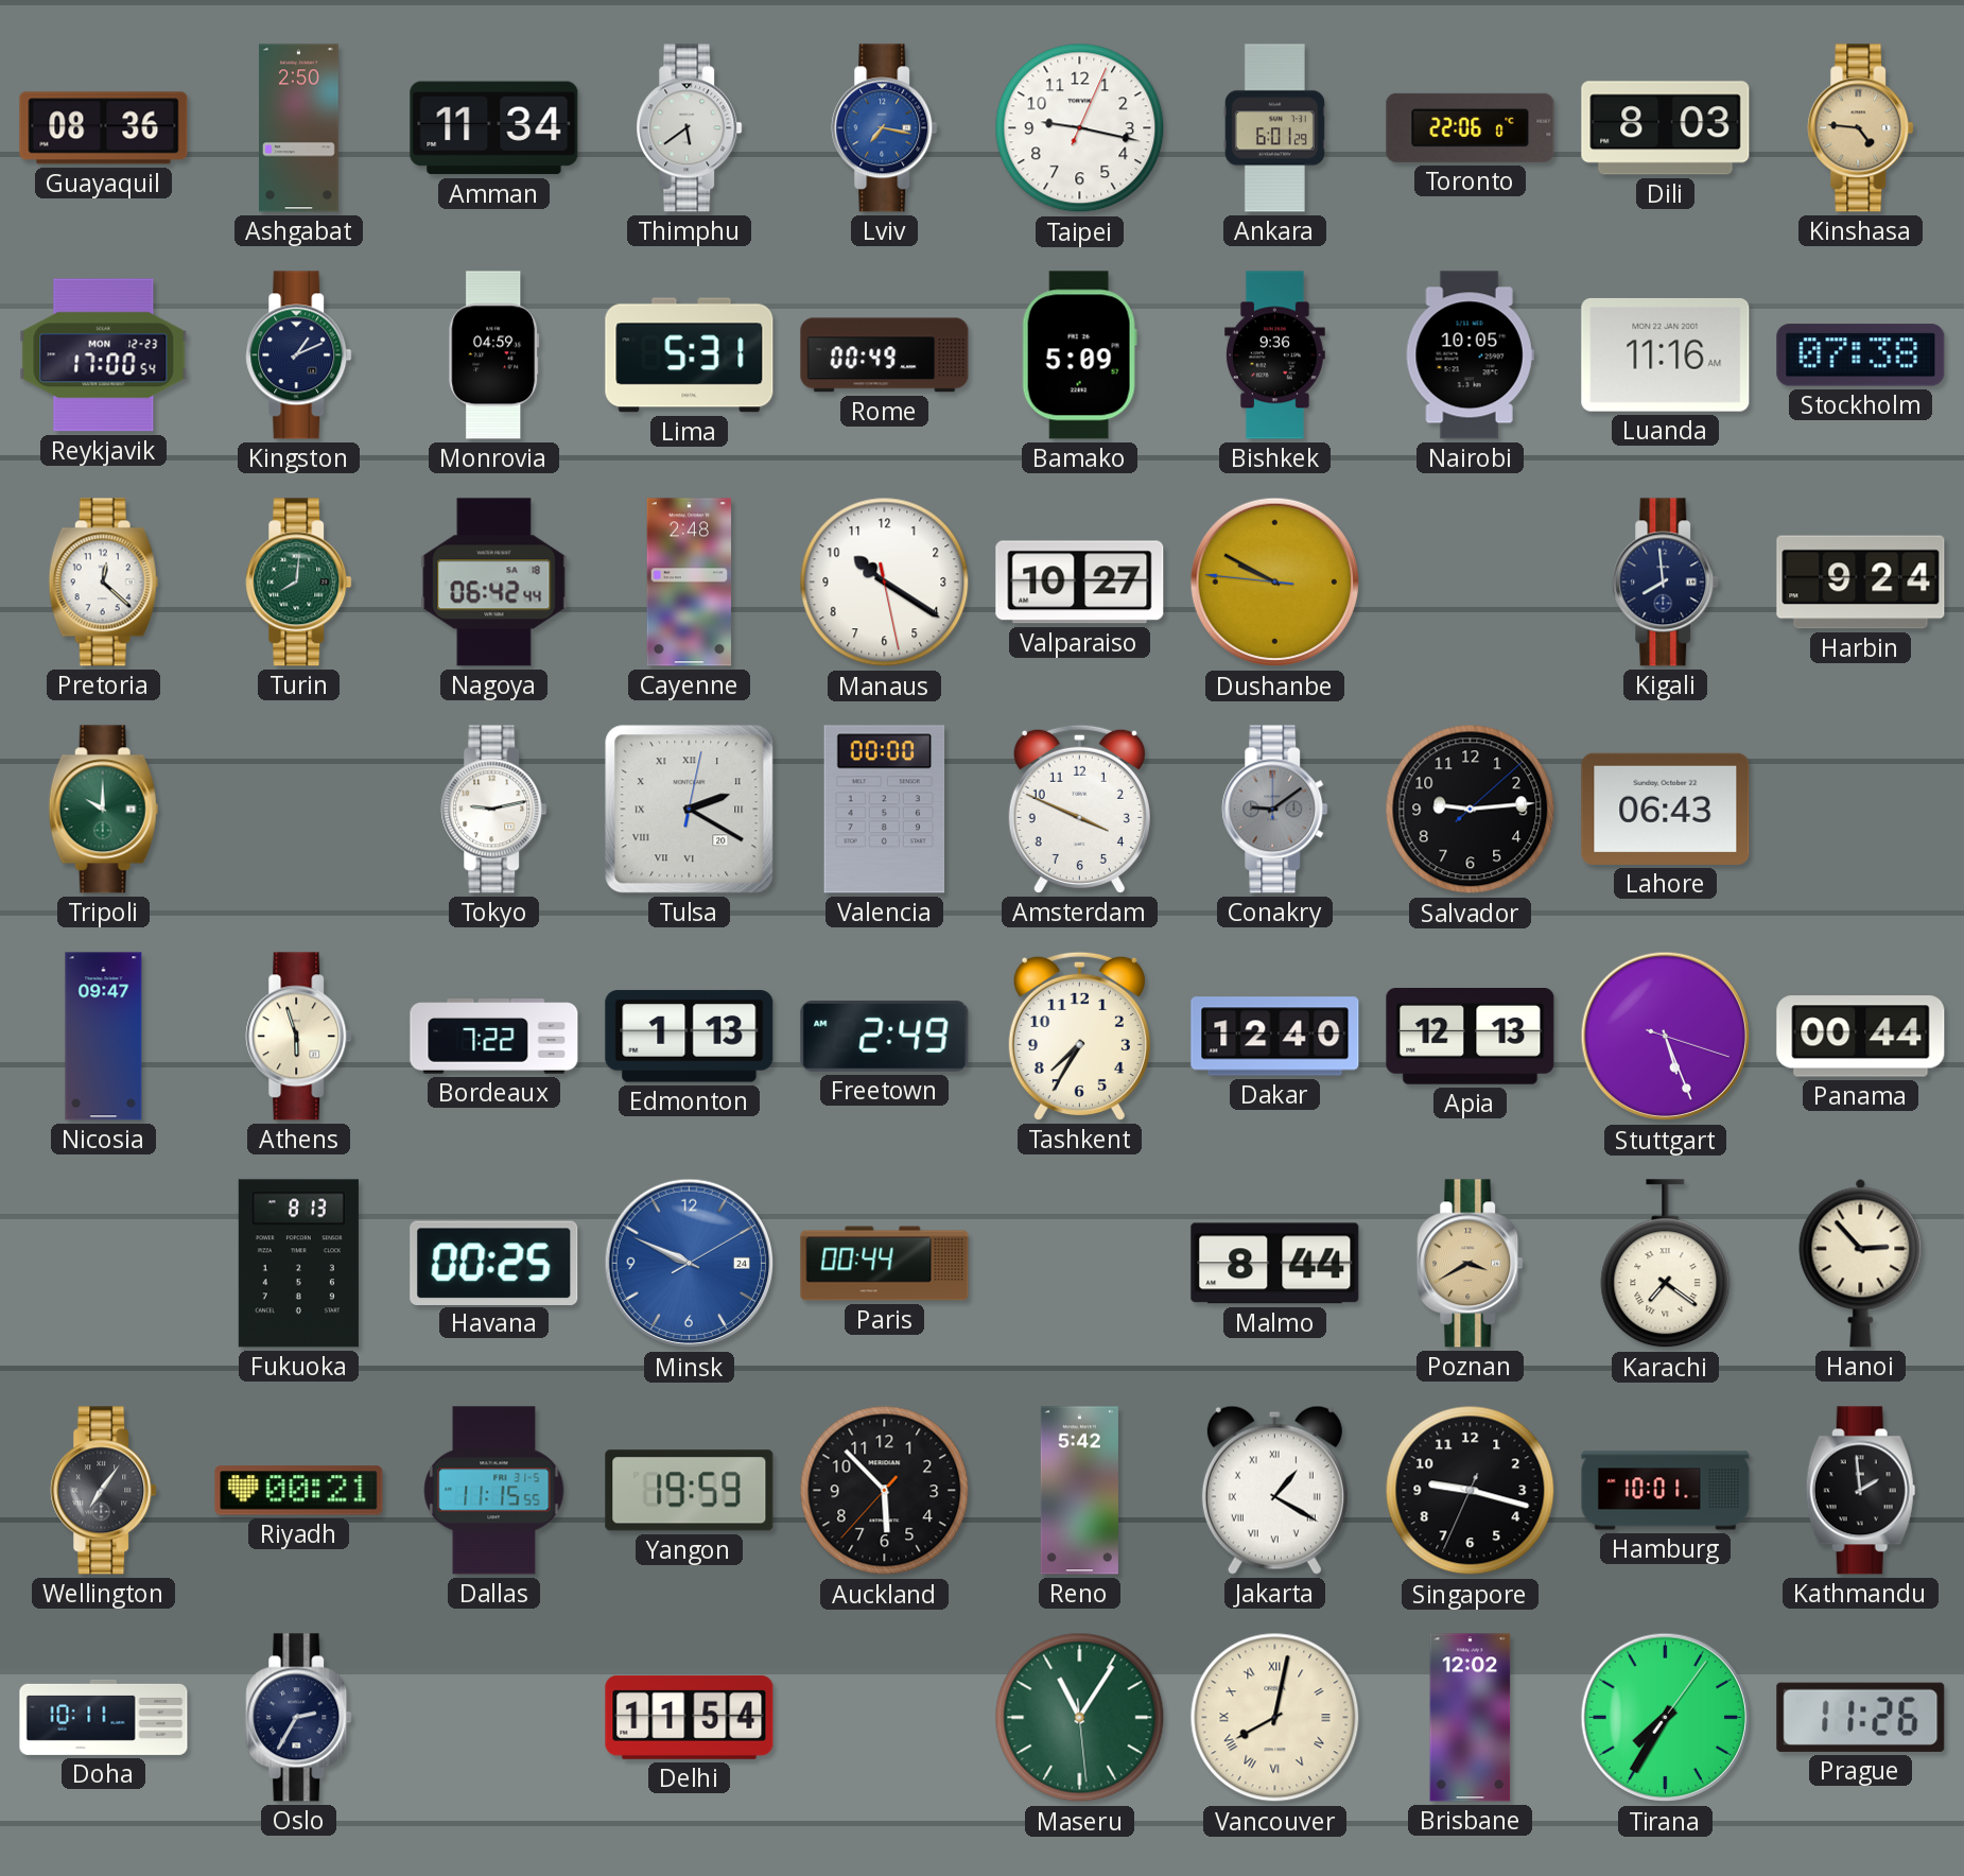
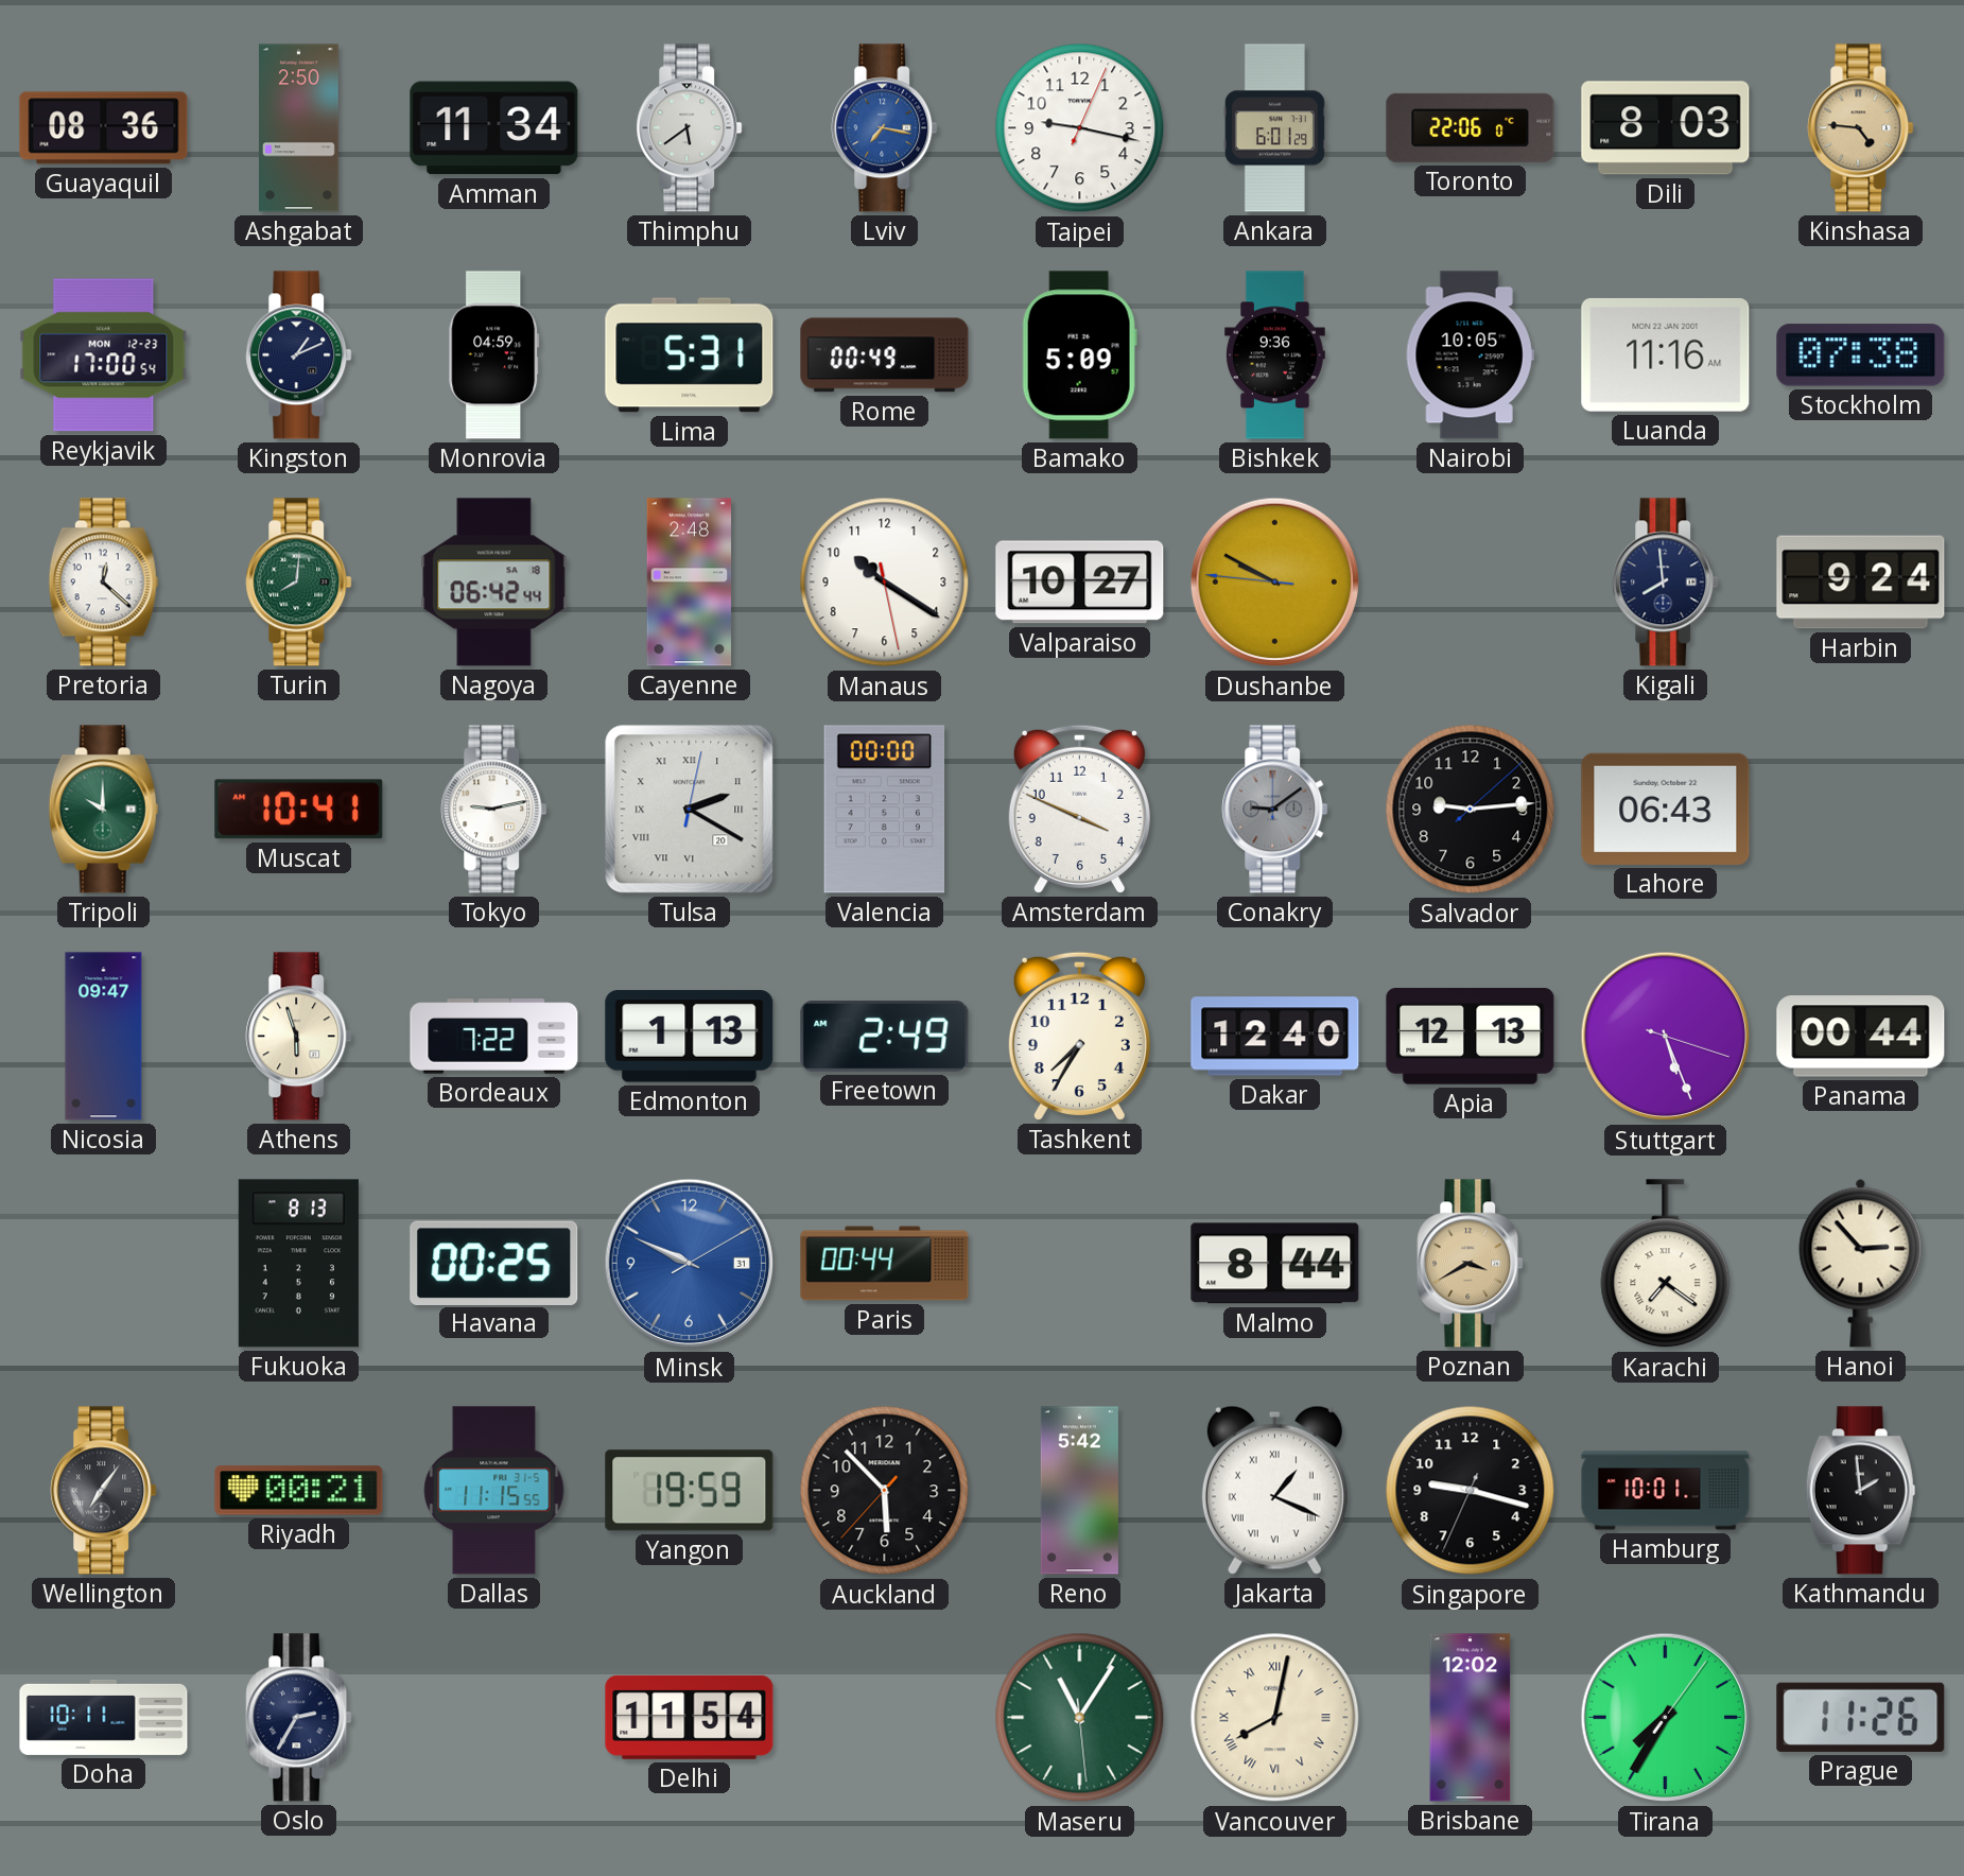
Muscat: none -> 10:41
Minsk date: 24 -> 31
Jakarta: 1:20 -> 1:19
